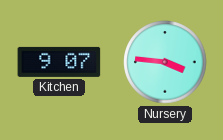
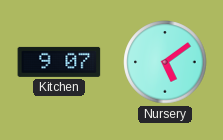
Nursery: 3:46 -> 5:09
